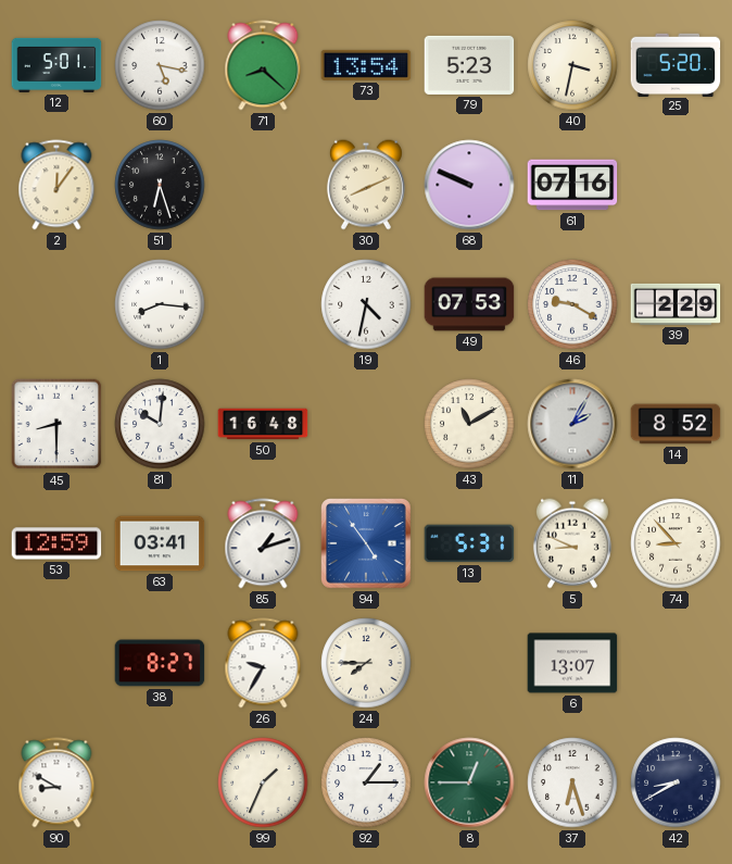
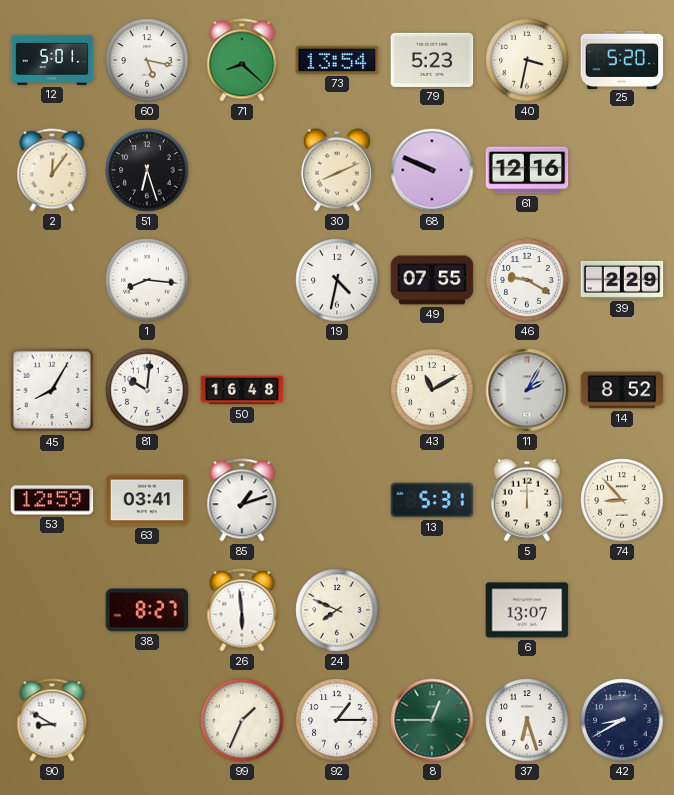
61: 07:16 -> 12:16
49: 07:53 -> 07:55
45: 8:30 -> 8:05
94: 4:54 -> none
5: 8:49 -> 12:00
26: 9:35 -> 5:59
24: 7:45 -> 7:49
